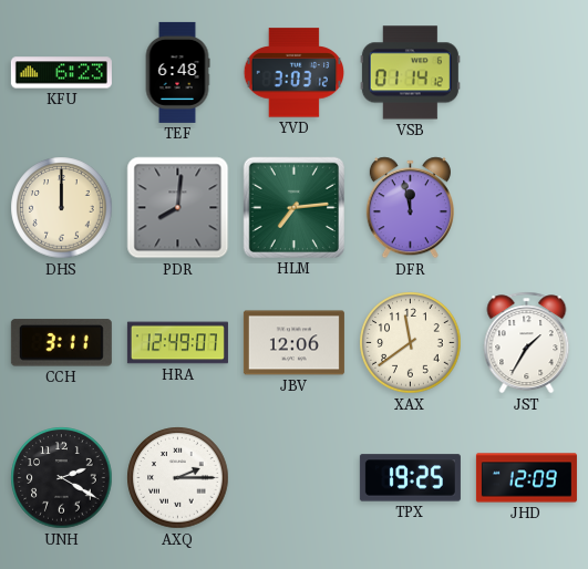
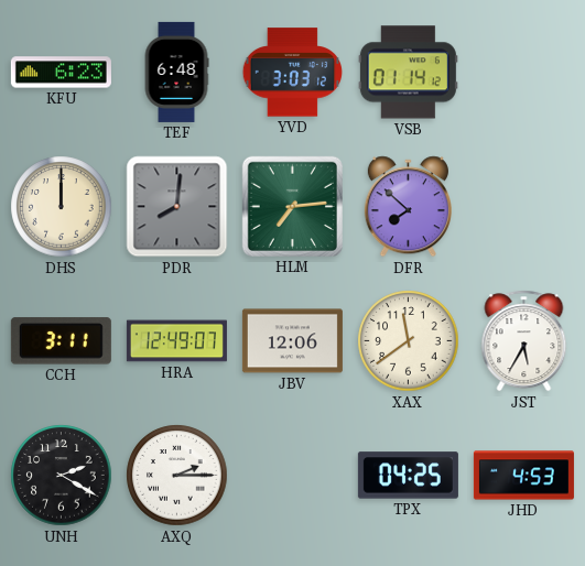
DFR: 11:58 -> 7:52
JST: 1:35 -> 5:35
TPX: 19:25 -> 04:25
JHD: 12:09 -> 4:53
